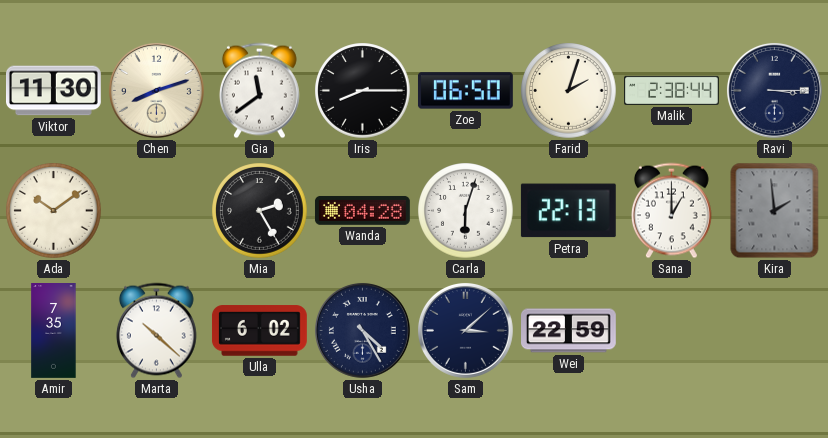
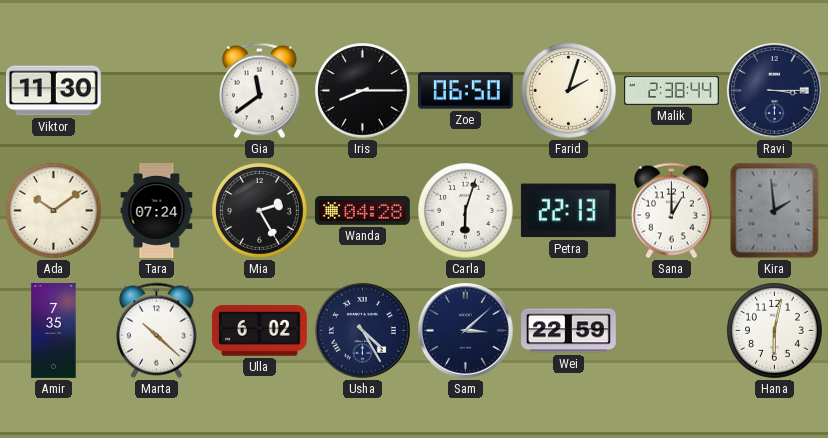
Chen: 8:12 -> none
Tara: none -> 07:24
Hana: none -> 6:02
